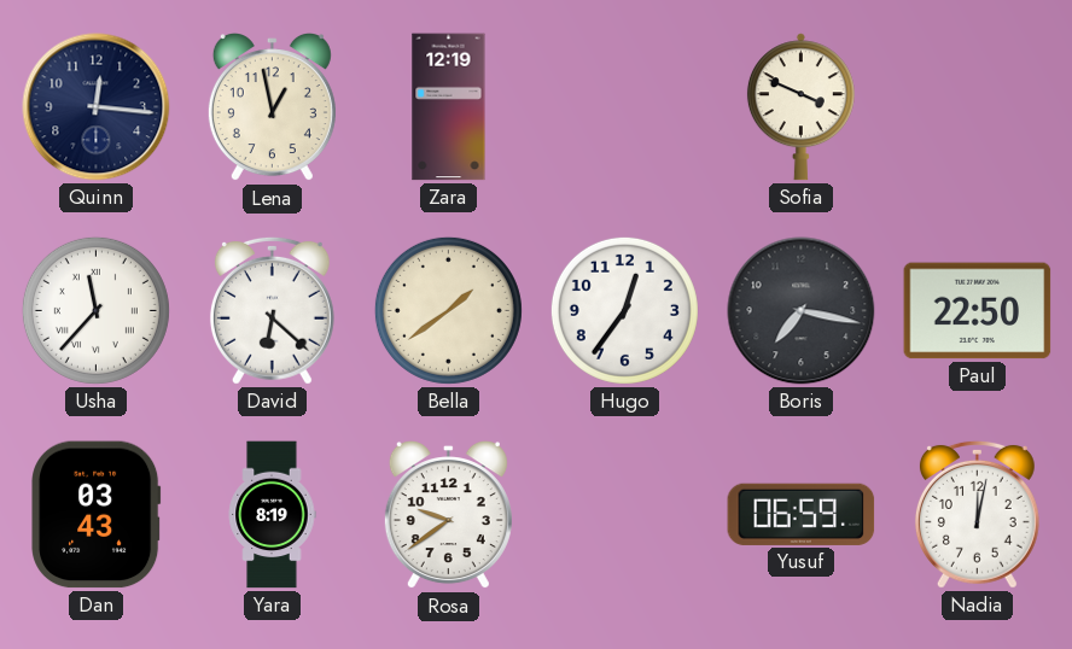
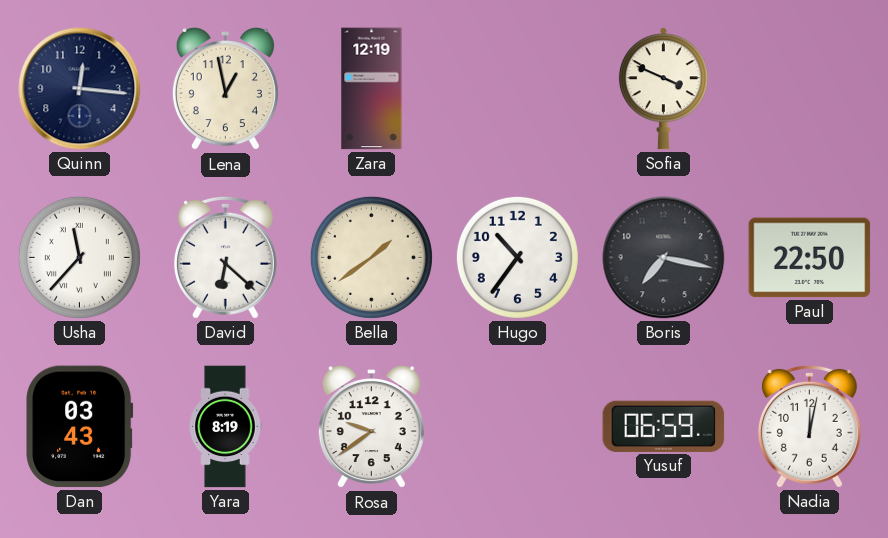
Hugo: 12:36 -> 10:36
